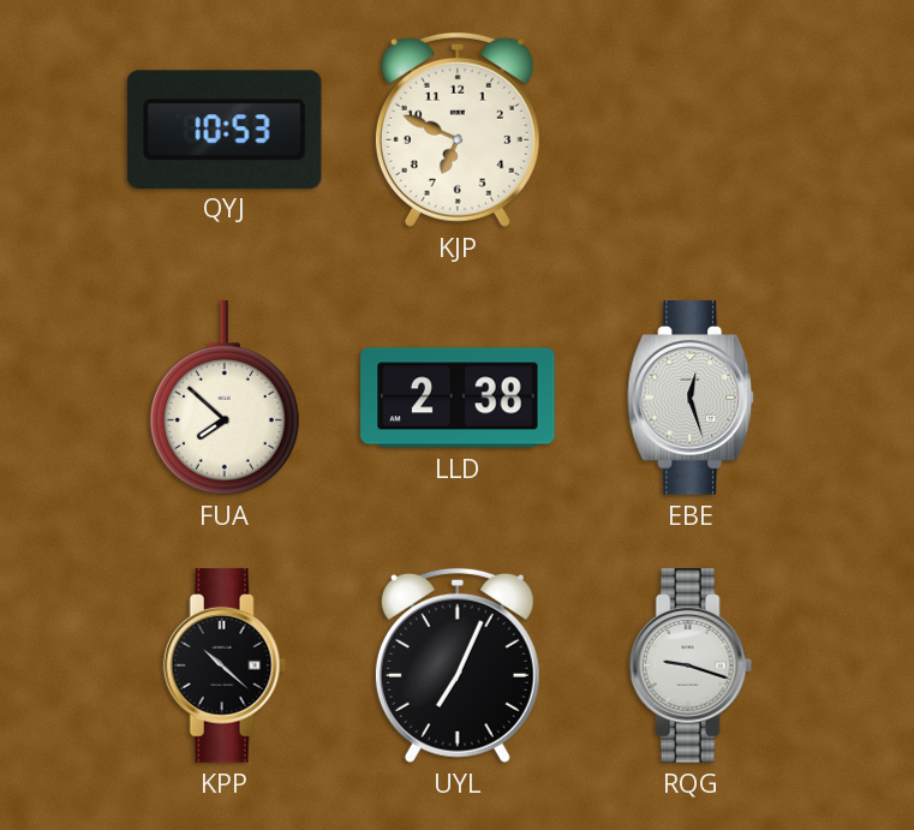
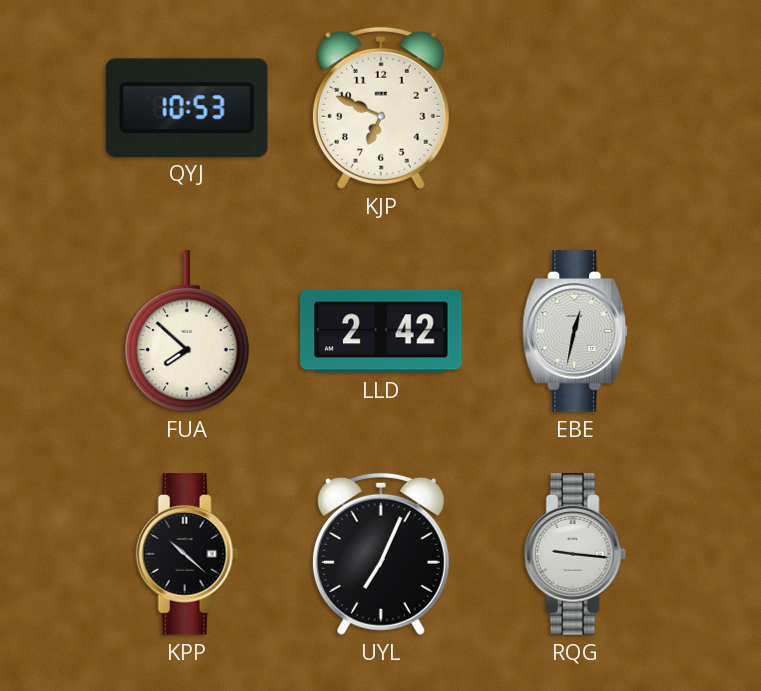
LLD: 2:38 -> 2:42
EBE: 12:27 -> 12:32
RQG: 9:18 -> 9:16
